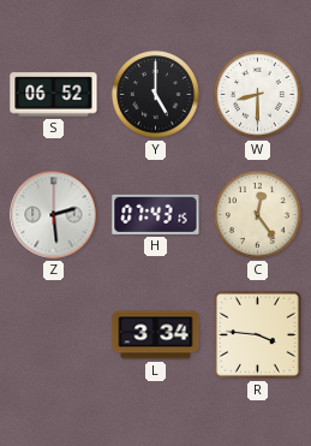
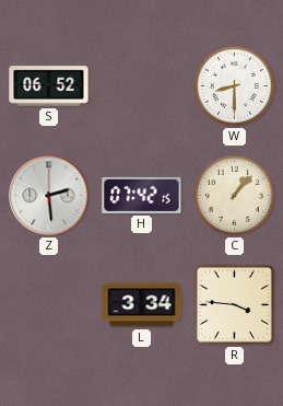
Y: 5:00 -> none
H: 07:43 -> 07:42
C: 12:24 -> 1:07
